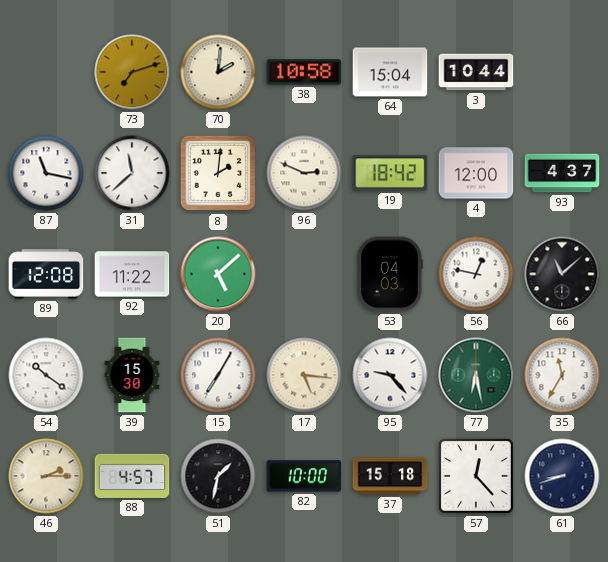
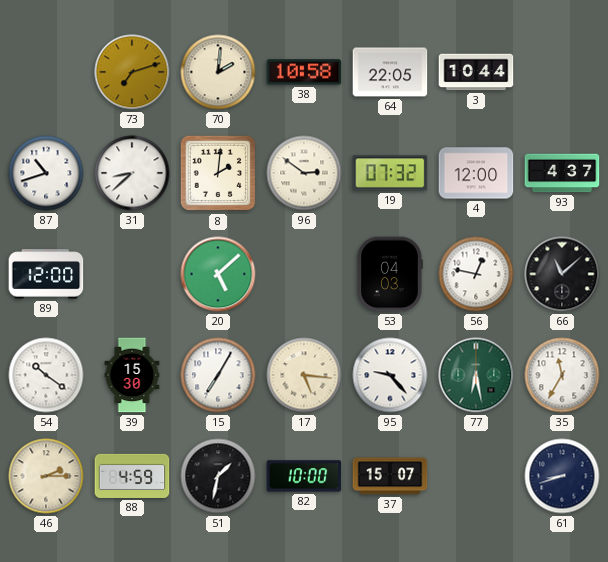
64: 15:04 -> 22:05
87: 11:17 -> 10:42
31: 11:38 -> 8:38
96: 2:49 -> 2:51
19: 18:42 -> 07:32
89: 12:08 -> 12:00
92: 11:22 -> none
88: 4:57 -> 4:59
37: 15:18 -> 15:07
57: 12:23 -> none
